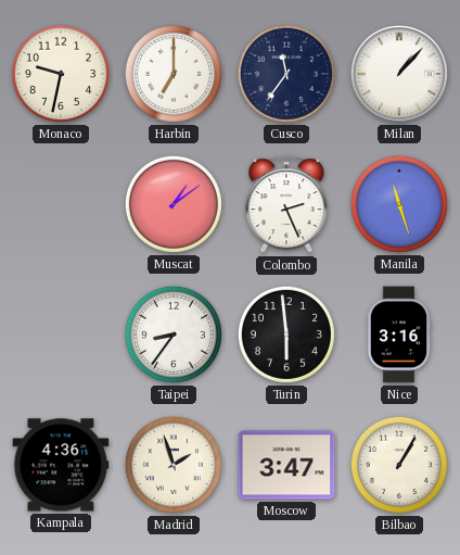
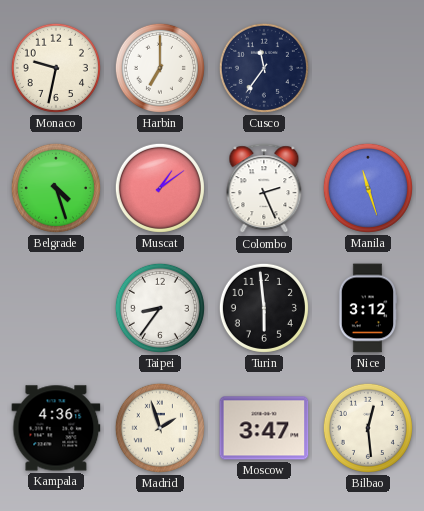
Milan: 1:07 -> none
Belgrade: none -> 4:27
Nice: 3:16 -> 3:12
Bilbao: 1:05 -> 12:29
